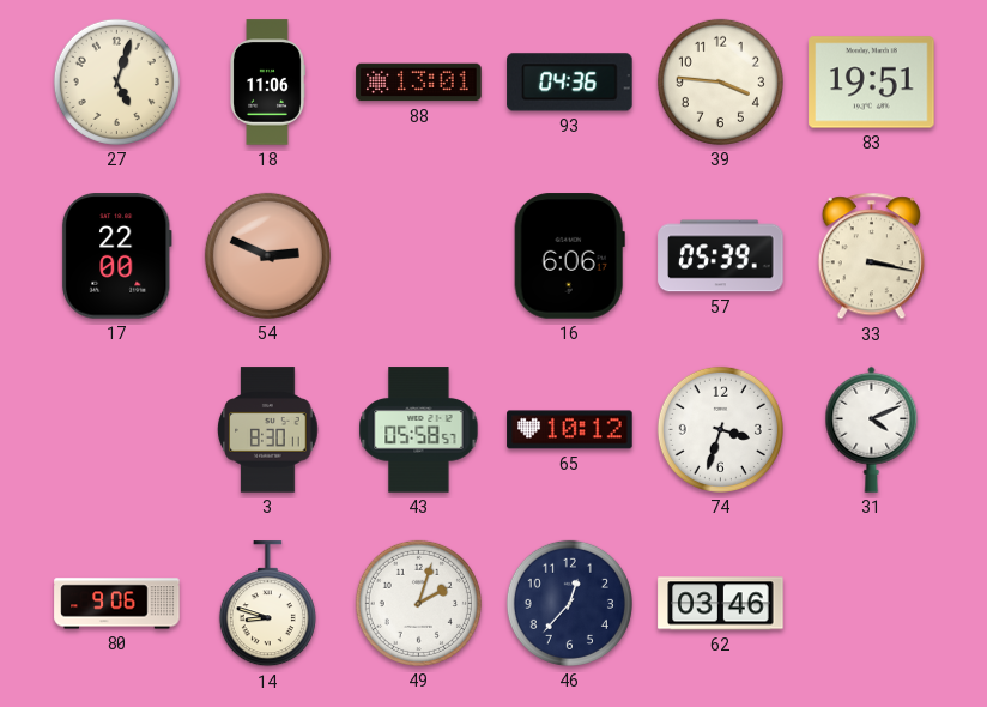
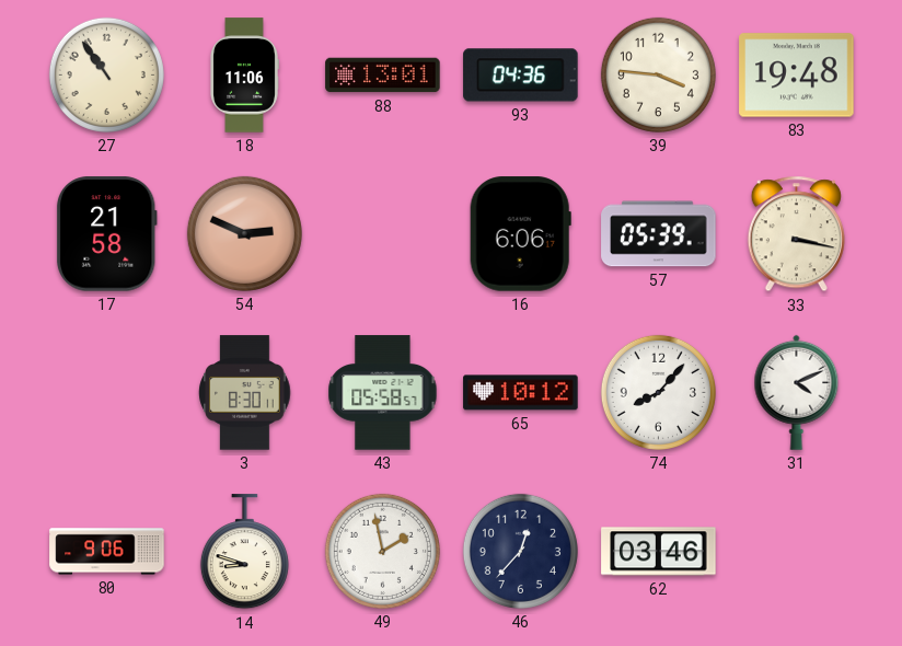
27: 5:03 -> 10:54
83: 19:51 -> 19:48
17: 22:00 -> 21:58
74: 3:33 -> 8:07
49: 2:03 -> 1:58
